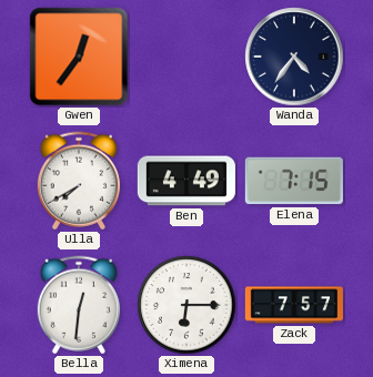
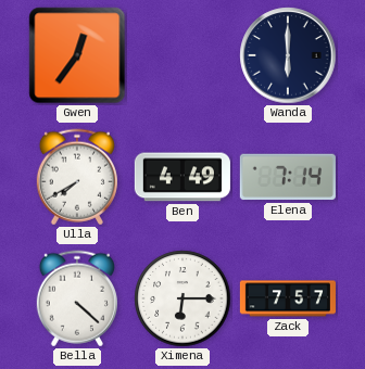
Wanda: 4:36 -> 6:00
Elena: 7:15 -> 7:14
Bella: 12:31 -> 4:22
